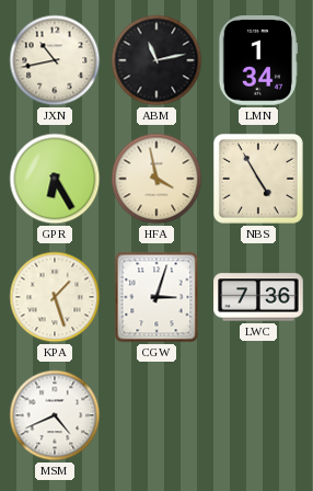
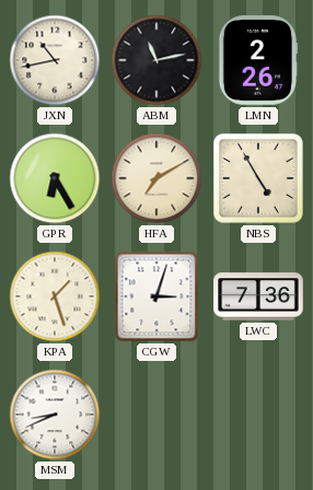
LMN: 1:34 -> 2:26
HFA: 3:58 -> 7:10
MSM: 4:41 -> 8:41
